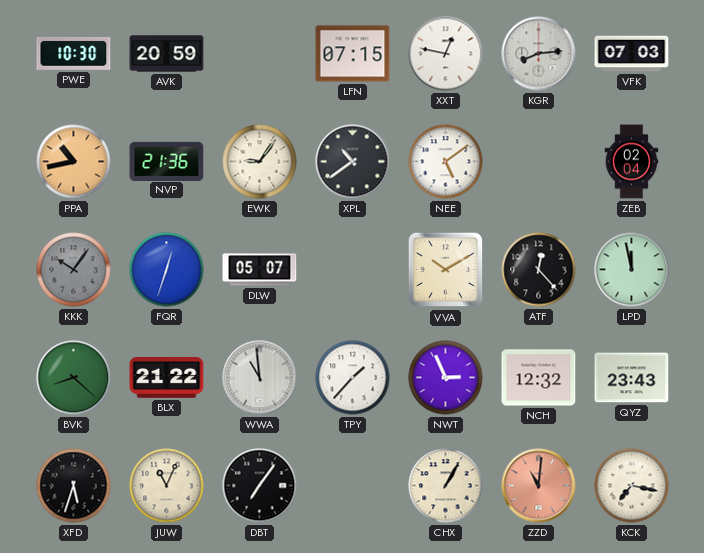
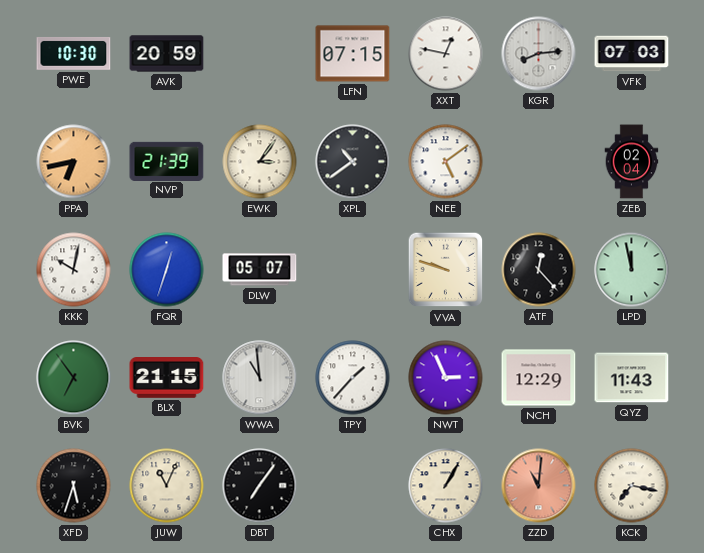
PPA: 10:43 -> 6:43
NVP: 21:36 -> 21:39
EWK: 9:06 -> 3:06
KKK: 10:06 -> 10:02
KKK dial: grey -> white
VVA: 10:10 -> 9:48
BVK: 8:22 -> 6:54
BLX: 21:22 -> 21:15
NCH: 12:32 -> 12:29
QYZ: 23:43 -> 11:43
